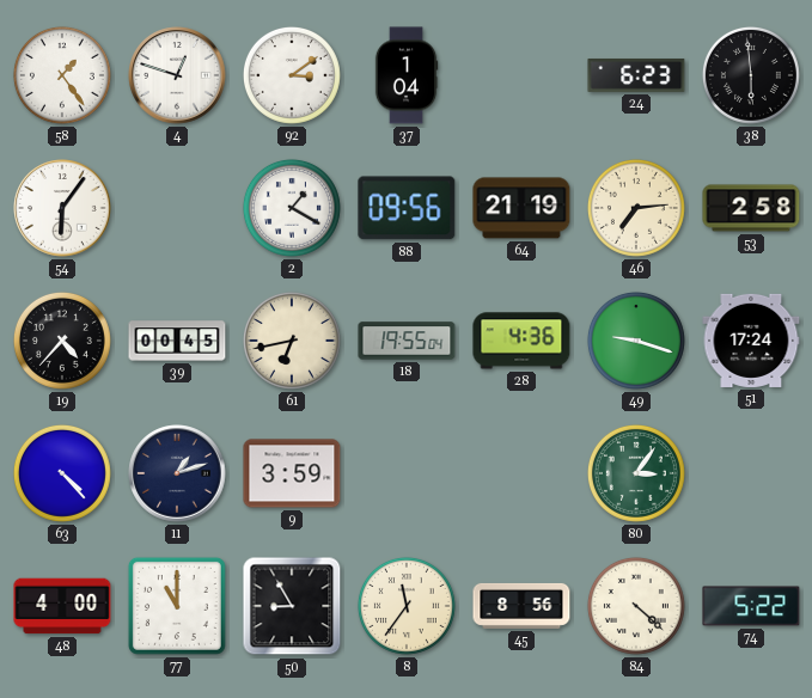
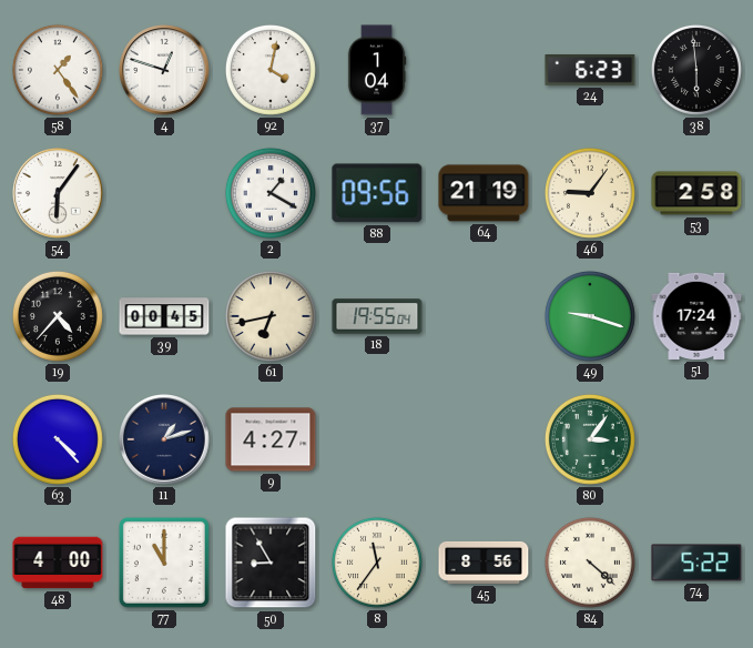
92: 3:09 -> 4:02
46: 7:14 -> 9:06
28: 4:36 -> none
9: 3:59 -> 4:27
